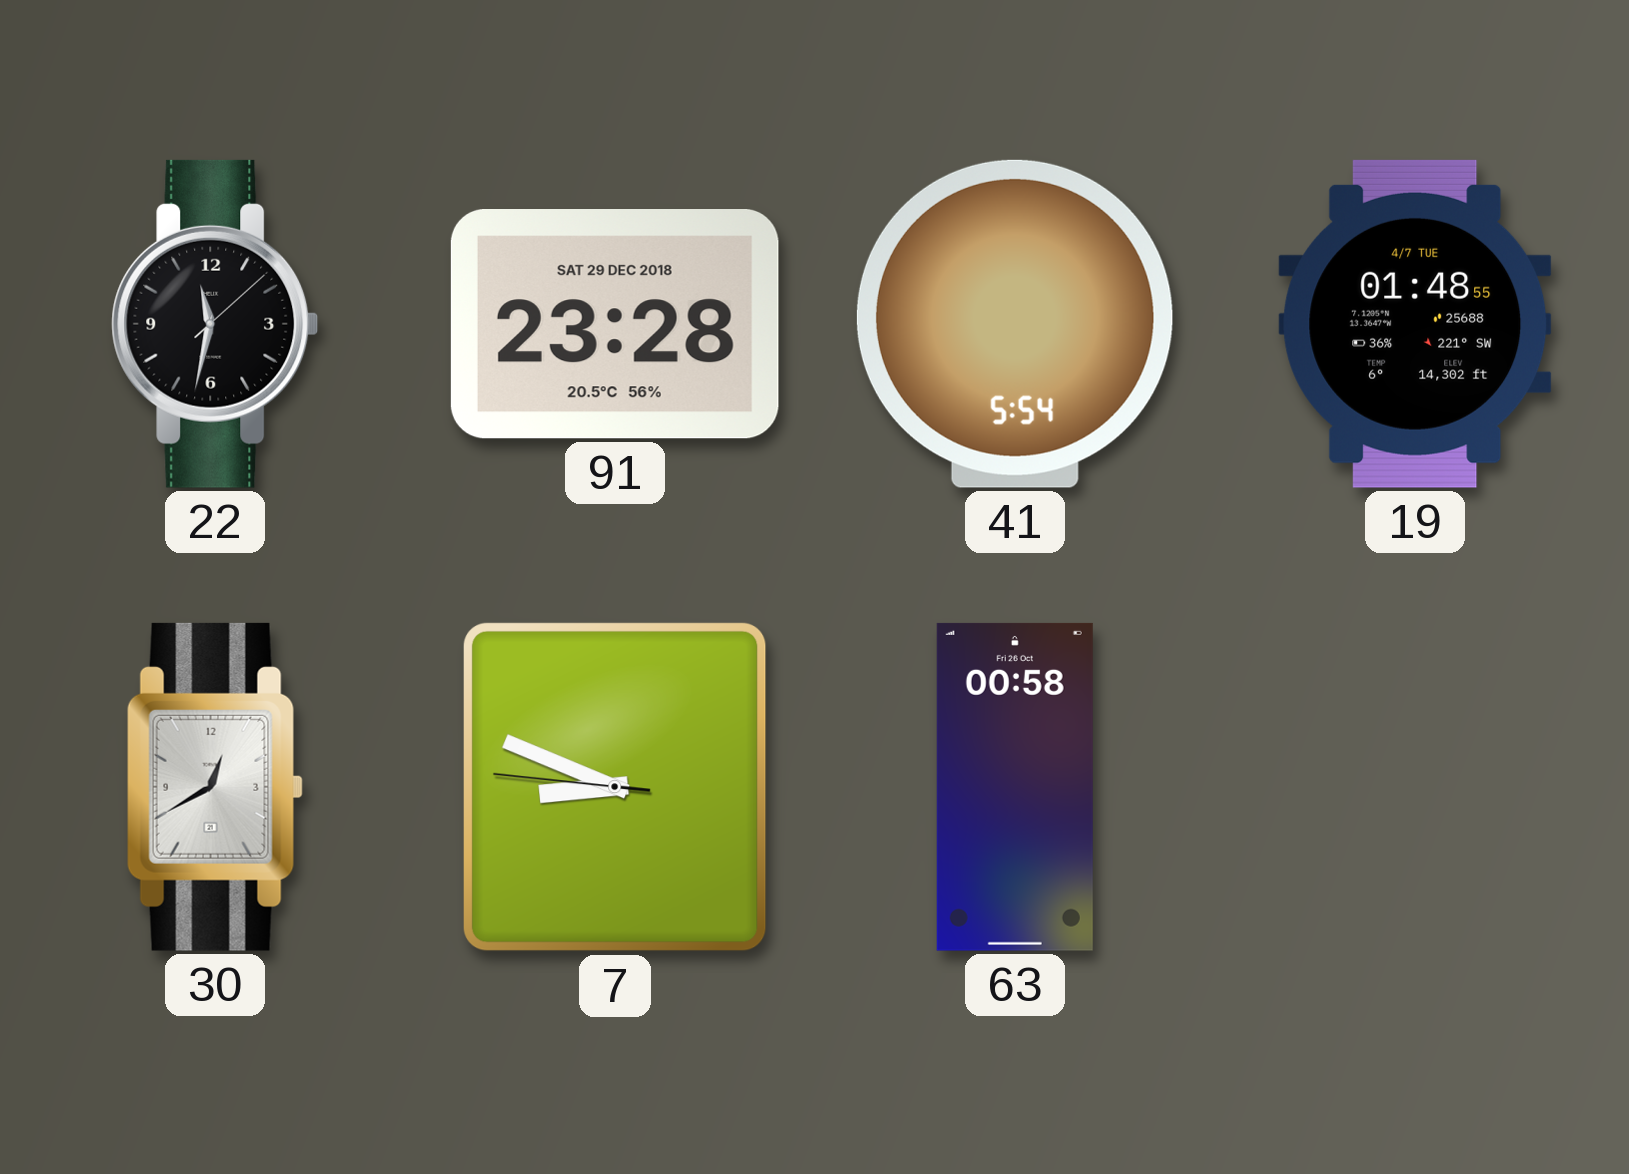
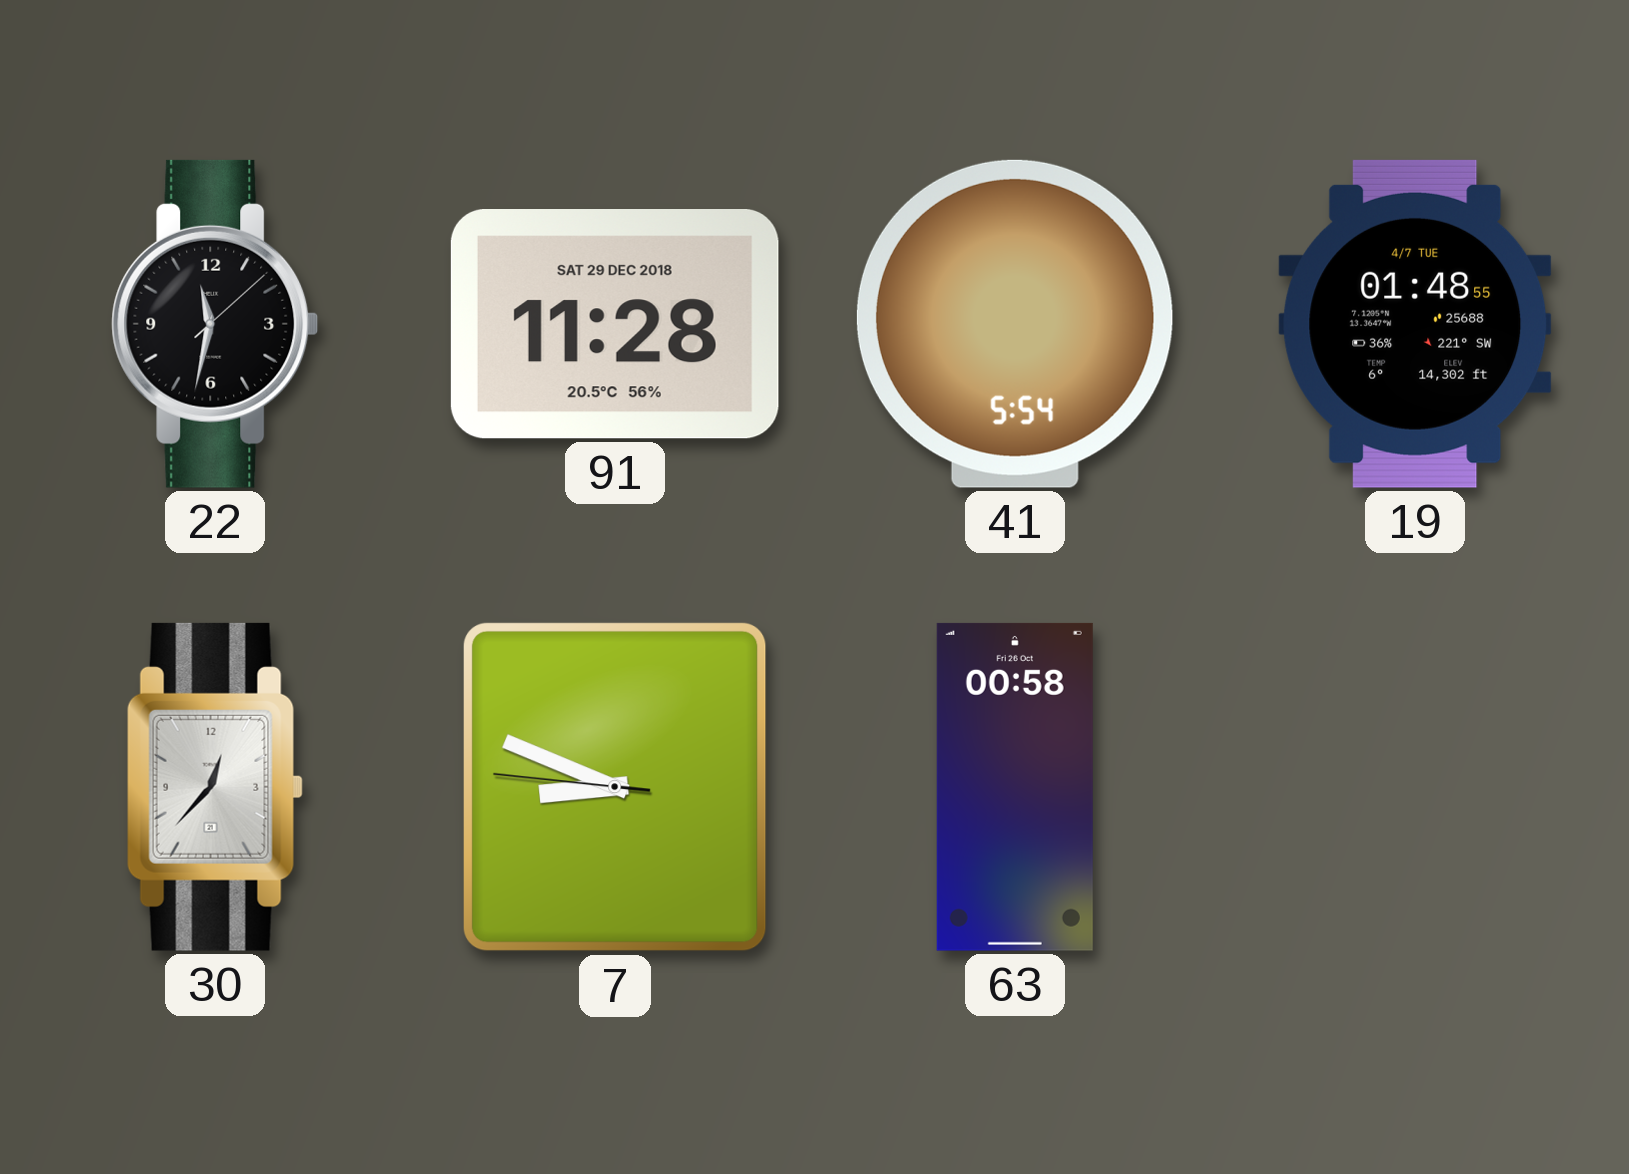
91: 23:28 -> 11:28
30: 12:40 -> 12:37
